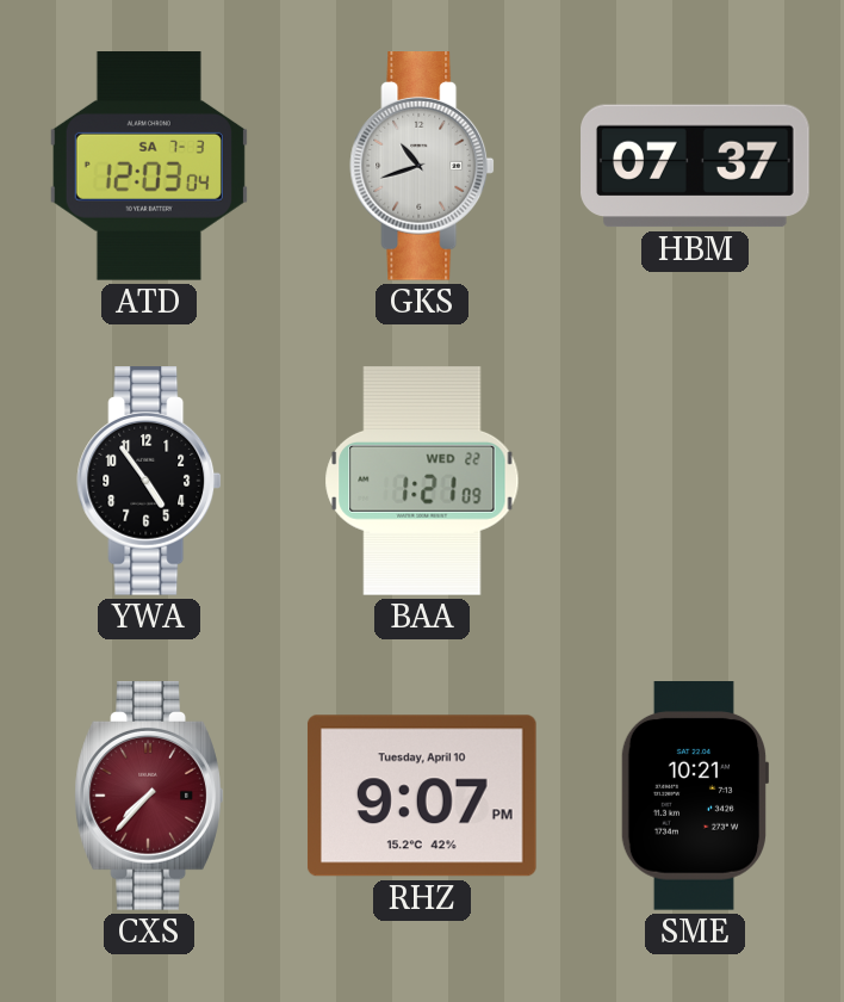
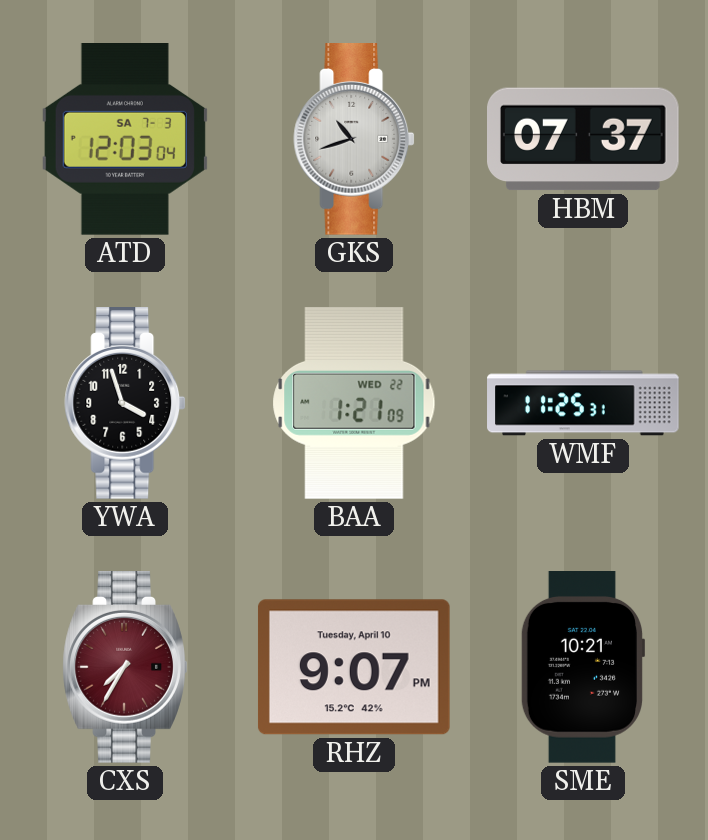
YWA: 4:54 -> 3:57
WMF: none -> 11:25
CXS: 7:37 -> 7:35
